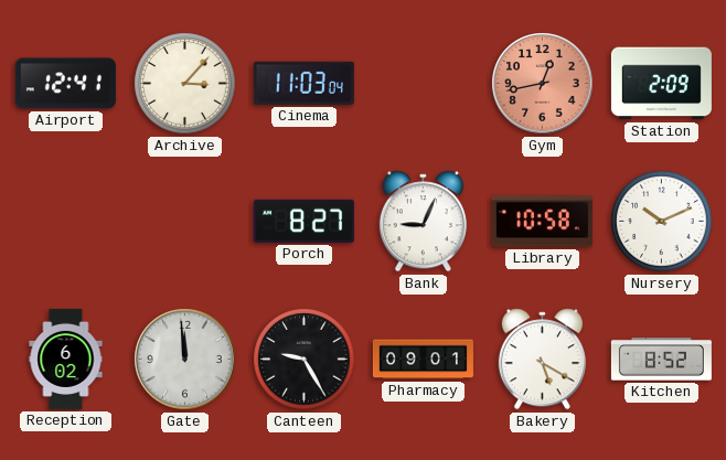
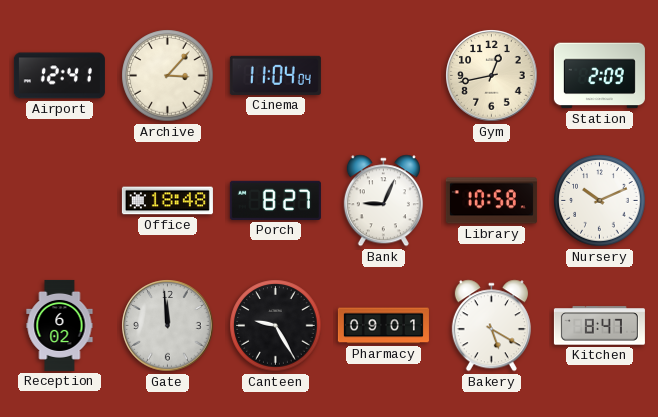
Cinema: 11:03 -> 11:04
Gym dial: salmon -> cream
Office: none -> 18:48
Kitchen: 8:52 -> 8:47
